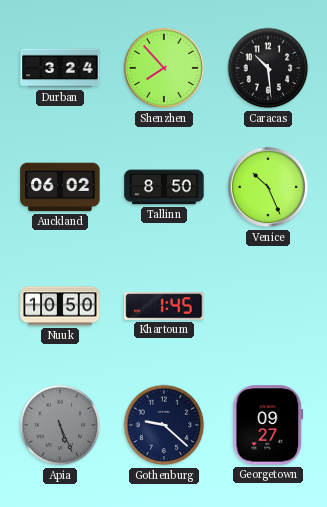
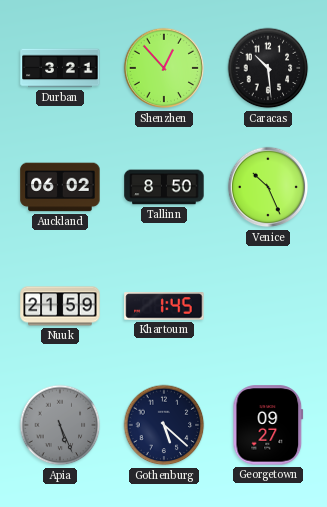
Durban: 3:24 -> 3:21
Shenzhen: 7:53 -> 12:53
Nuuk: 10:50 -> 21:59
Gothenburg: 9:22 -> 5:22
